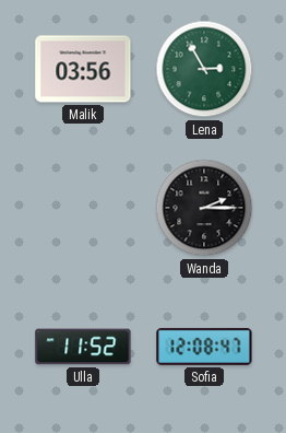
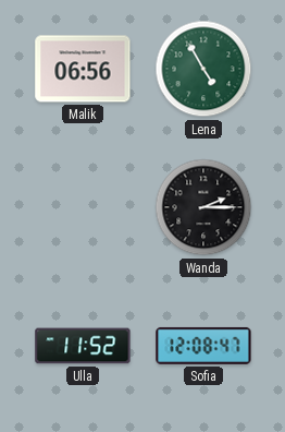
Malik: 03:56 -> 06:56
Lena: 2:55 -> 4:55
